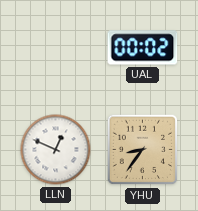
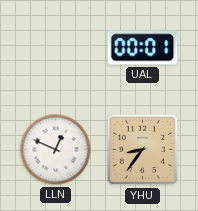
UAL: 00:02 -> 00:01
